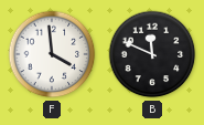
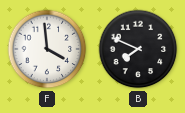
B: 11:49 -> 7:49
